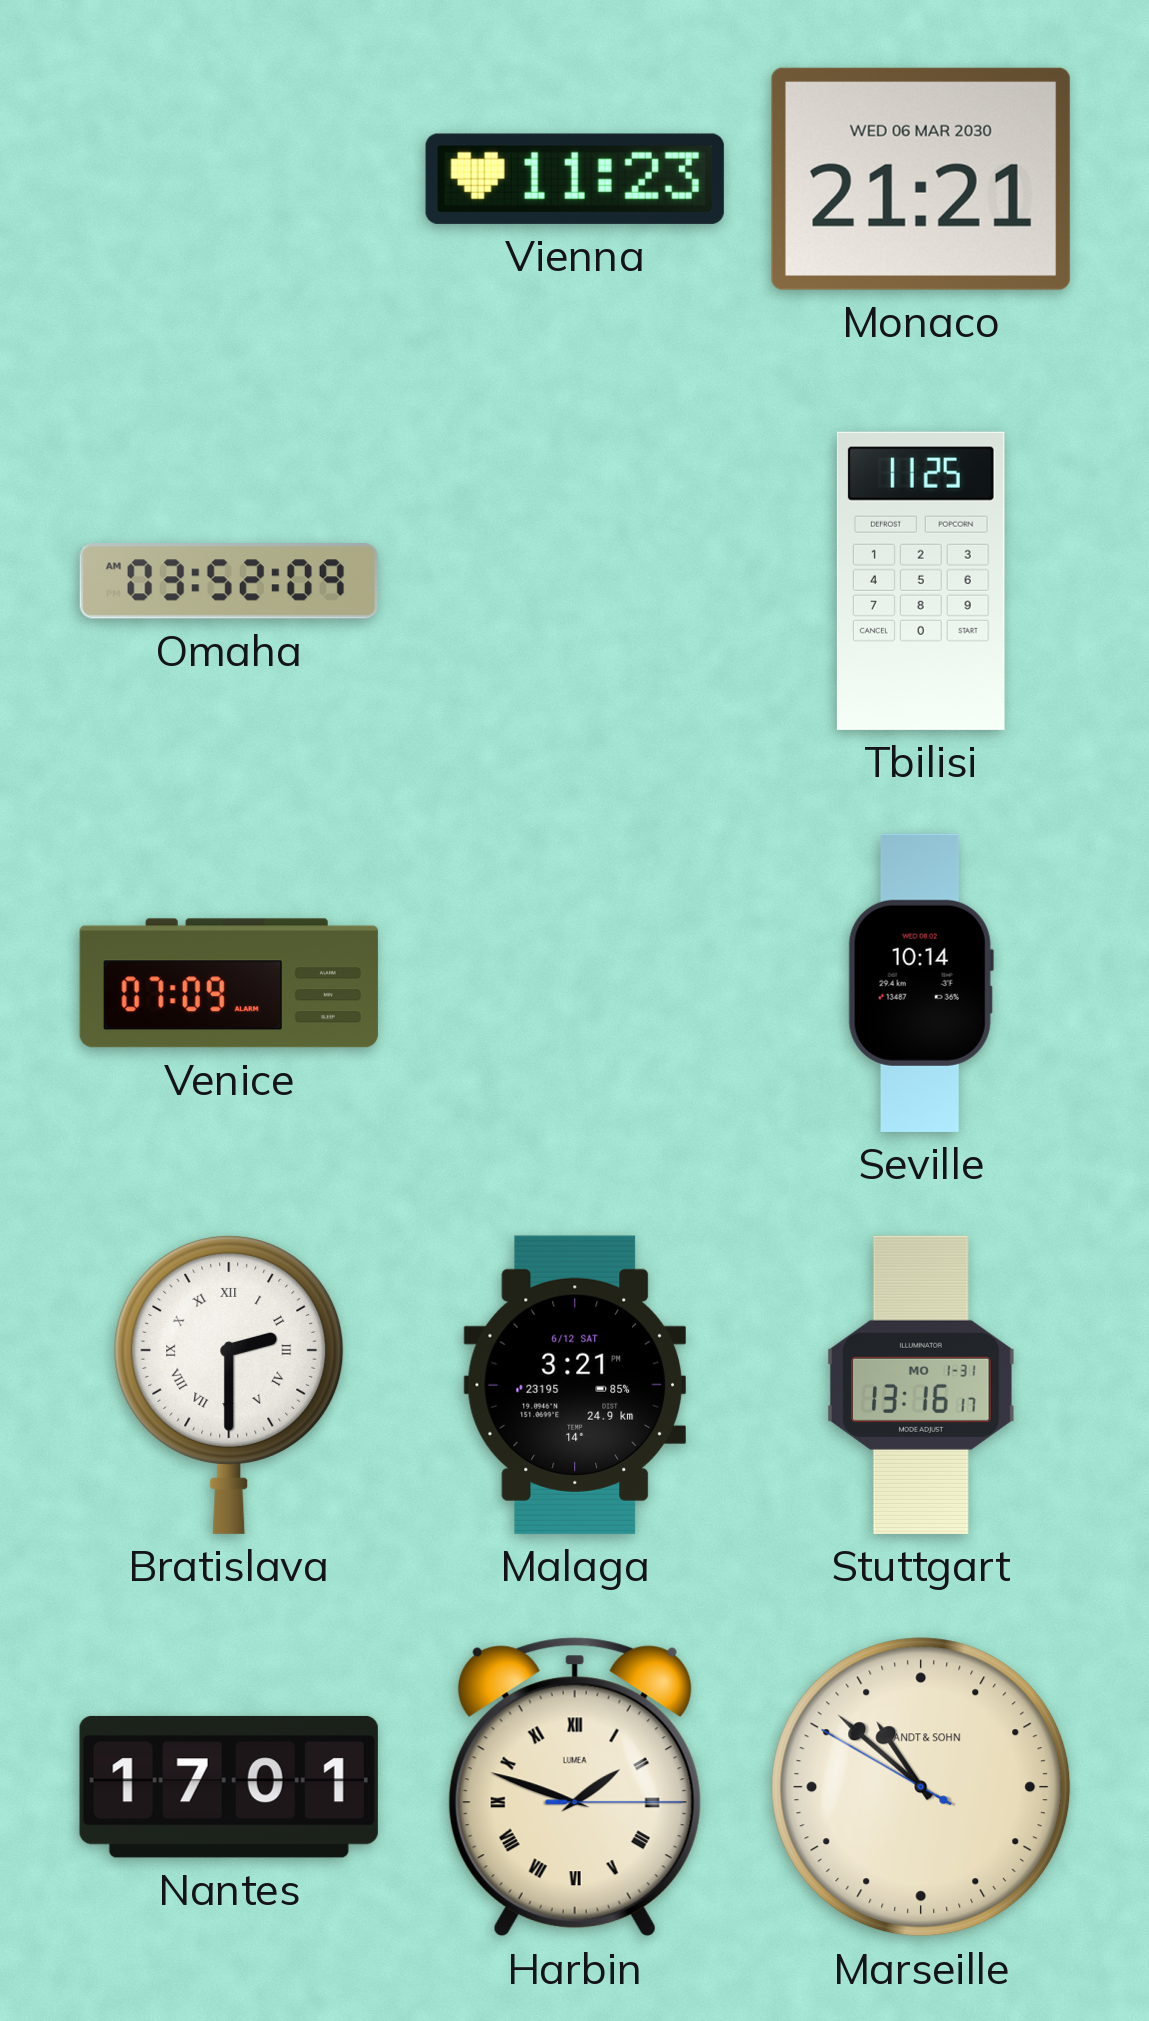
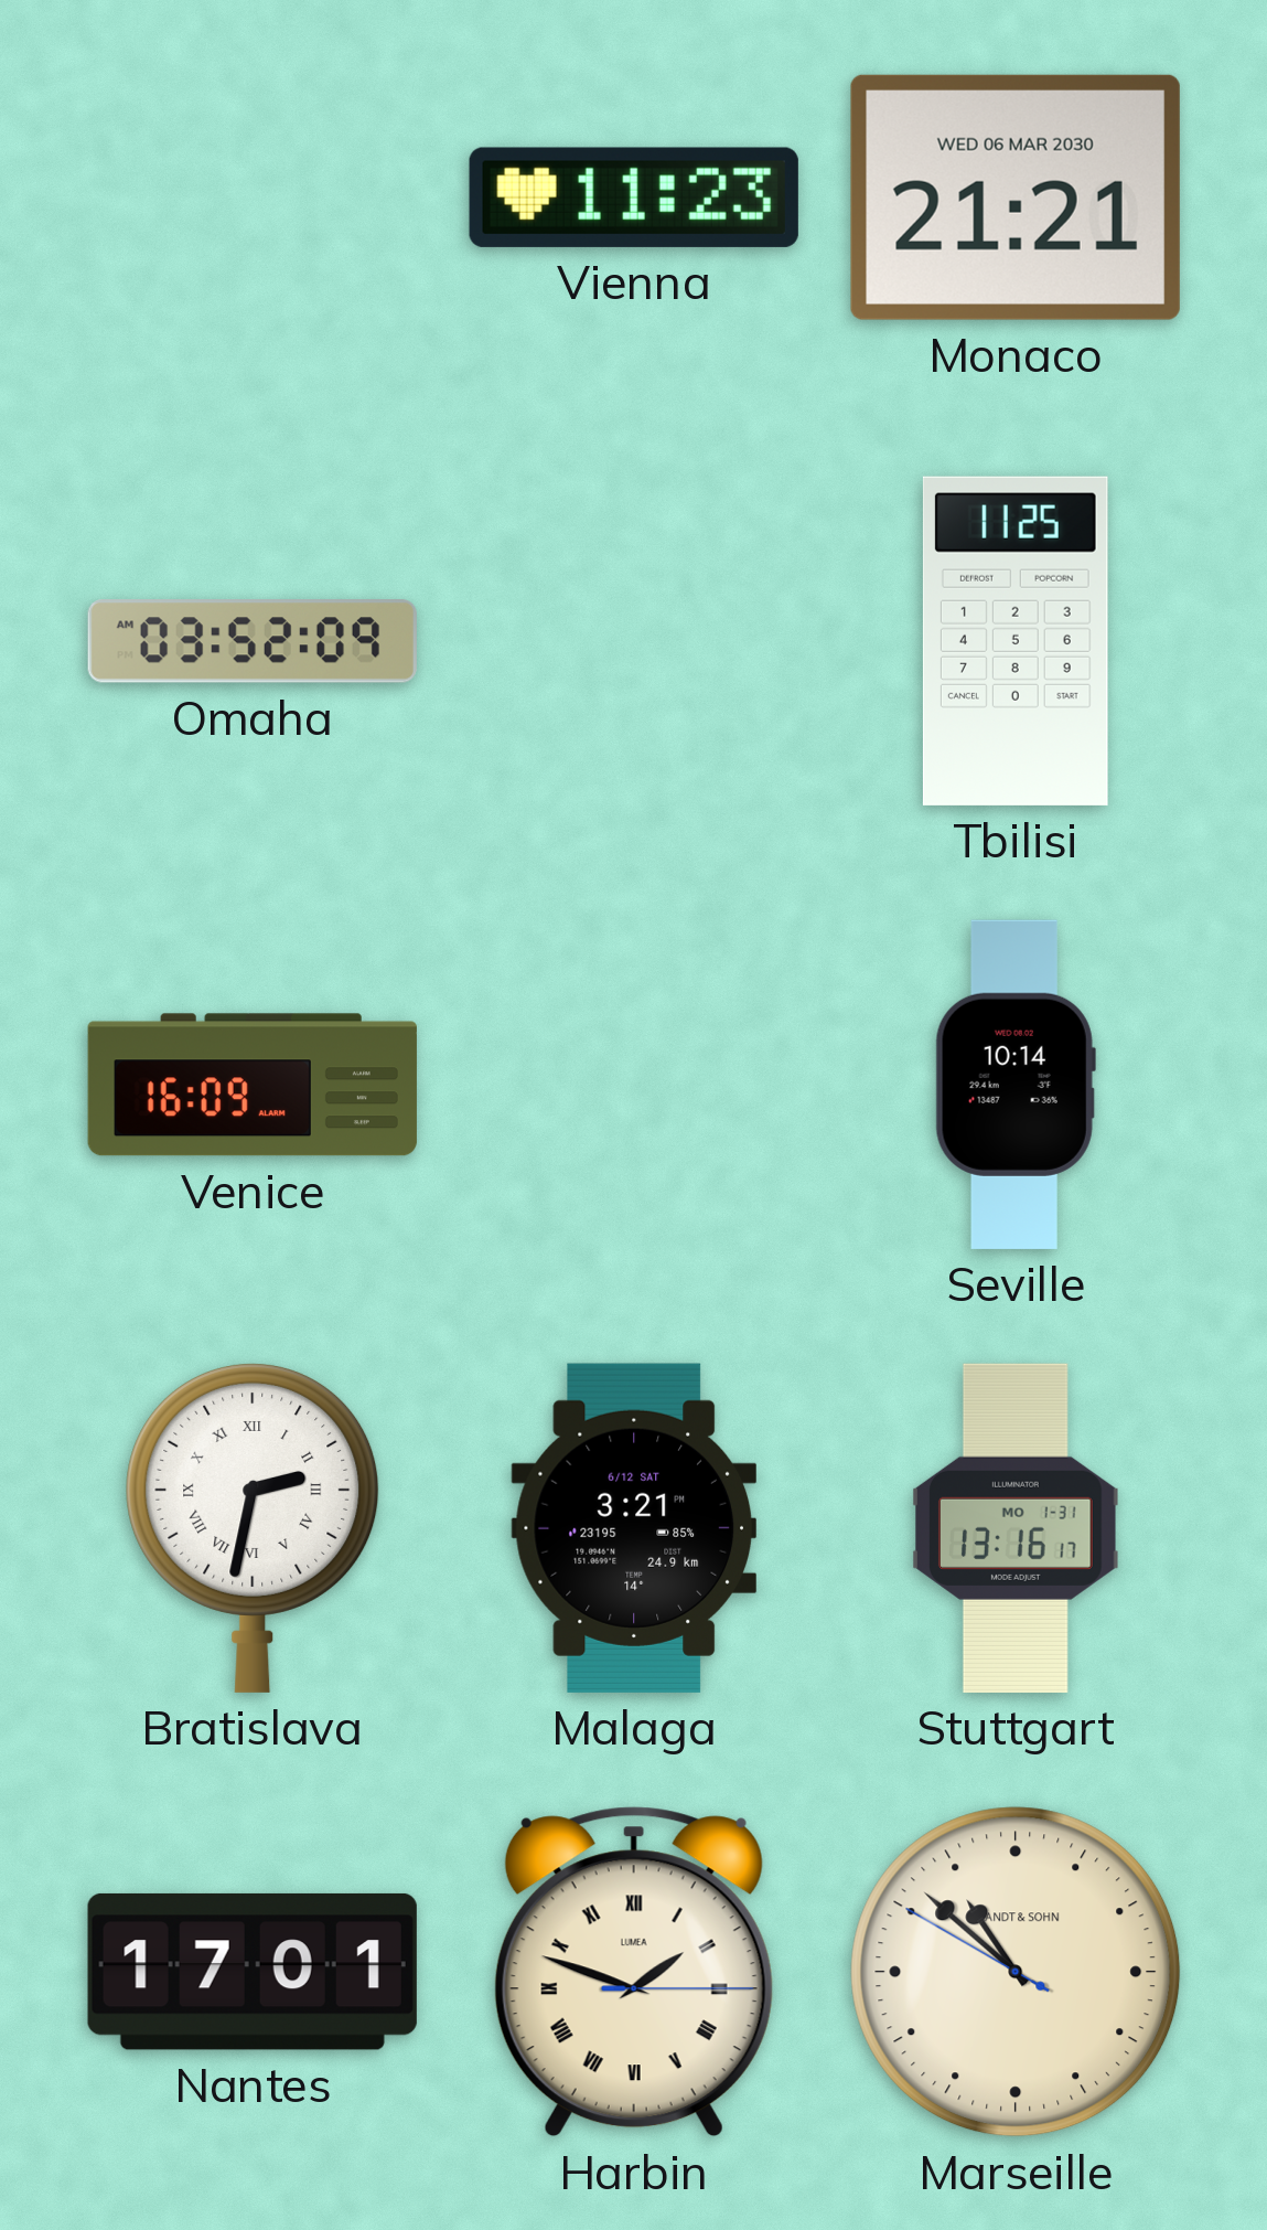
Venice: 07:09 -> 16:09
Bratislava: 2:30 -> 2:32
